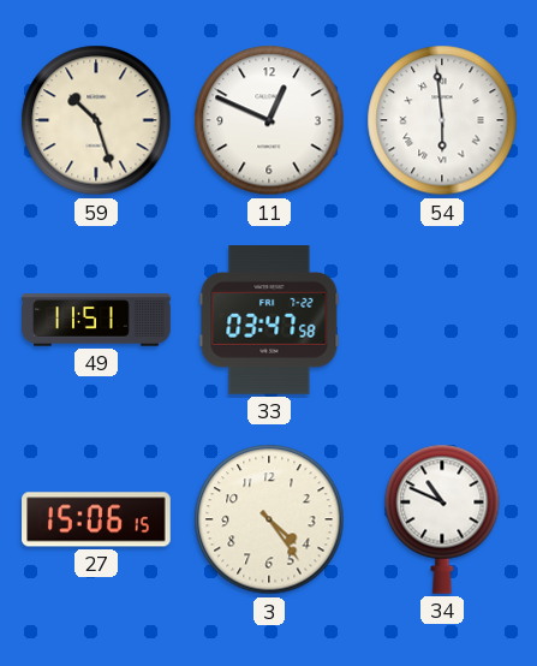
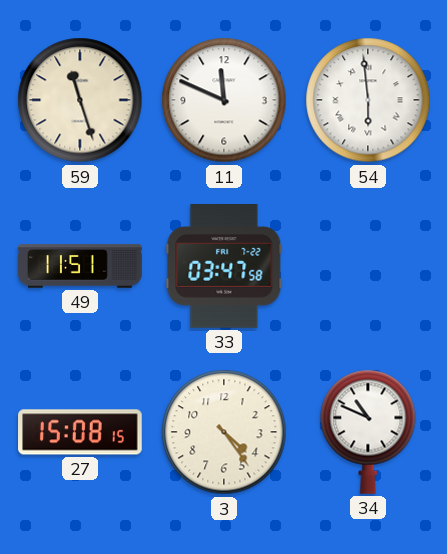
59: 10:27 -> 11:27
11: 12:49 -> 11:49
27: 15:06 -> 15:08
